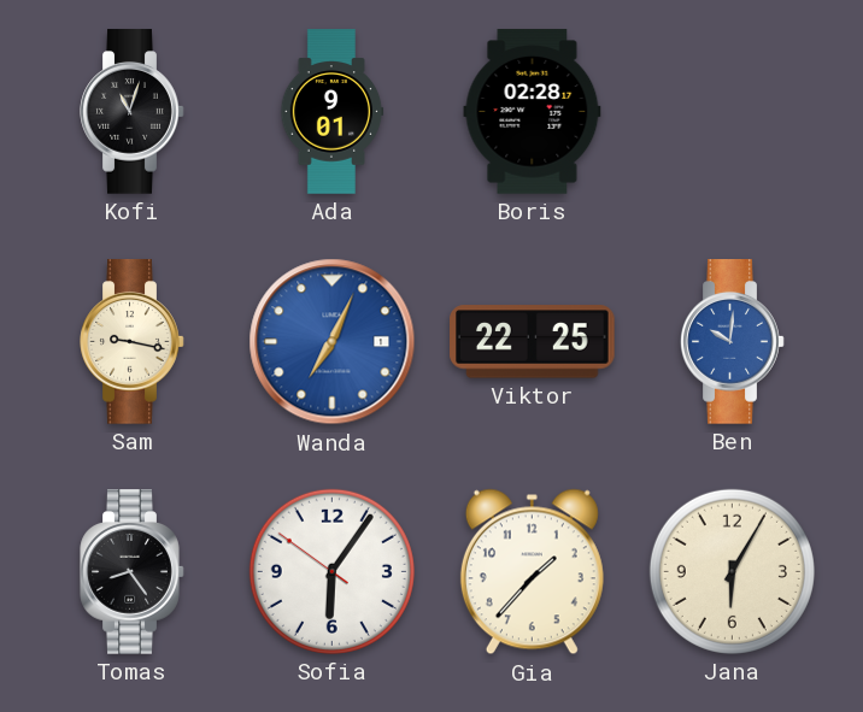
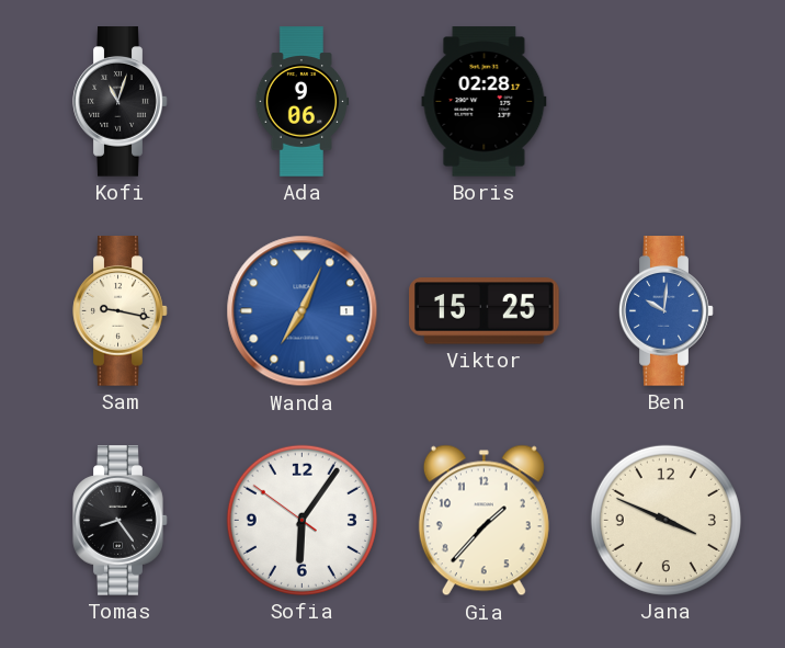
Ada: 9:01 -> 9:06
Viktor: 22:25 -> 15:25
Jana: 6:05 -> 3:49
